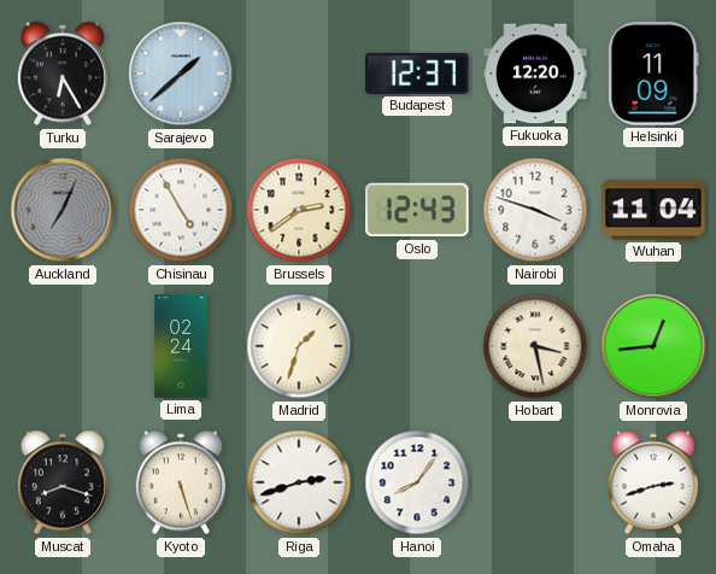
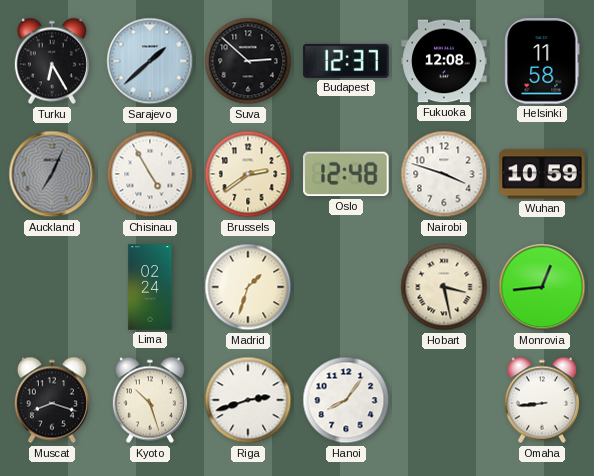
Suva: none -> 2:52
Fukuoka: 12:20 -> 12:08
Helsinki: 11:09 -> 11:58
Oslo: 12:43 -> 12:48
Wuhan: 11:04 -> 10:59
Kyoto: 5:27 -> 10:27
Omaha: 2:42 -> 8:44
